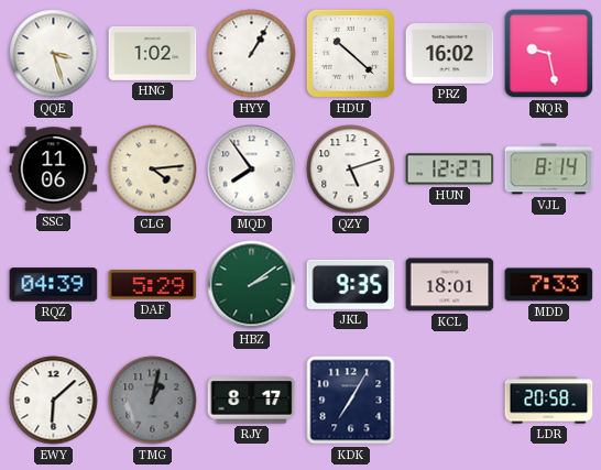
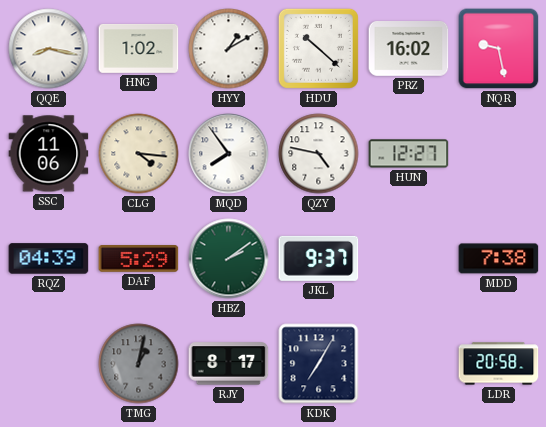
QQE: 3:27 -> 8:17
HYY: 1:05 -> 1:10
CLG: 4:14 -> 4:16
QZY: 5:12 -> 4:47
VJL: 8:14 -> none
JKL: 9:35 -> 9:37
KCL: 18:01 -> none
MDD: 7:33 -> 7:38
EWY: 6:08 -> none
